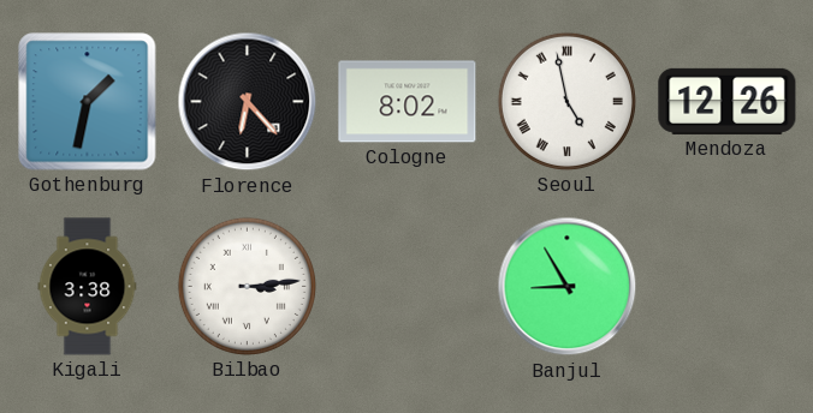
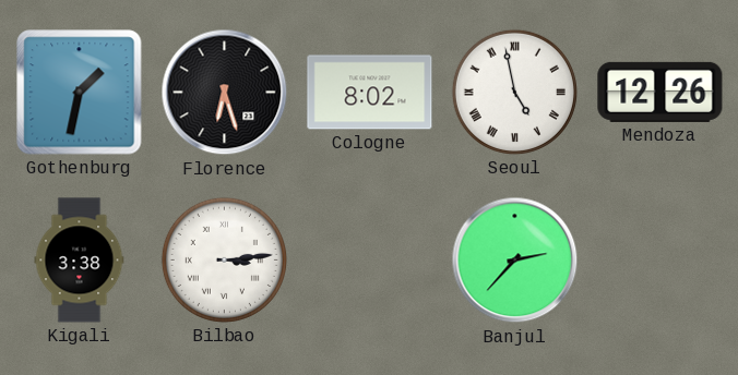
Florence: 6:23 -> 6:27
Banjul: 8:55 -> 2:37
